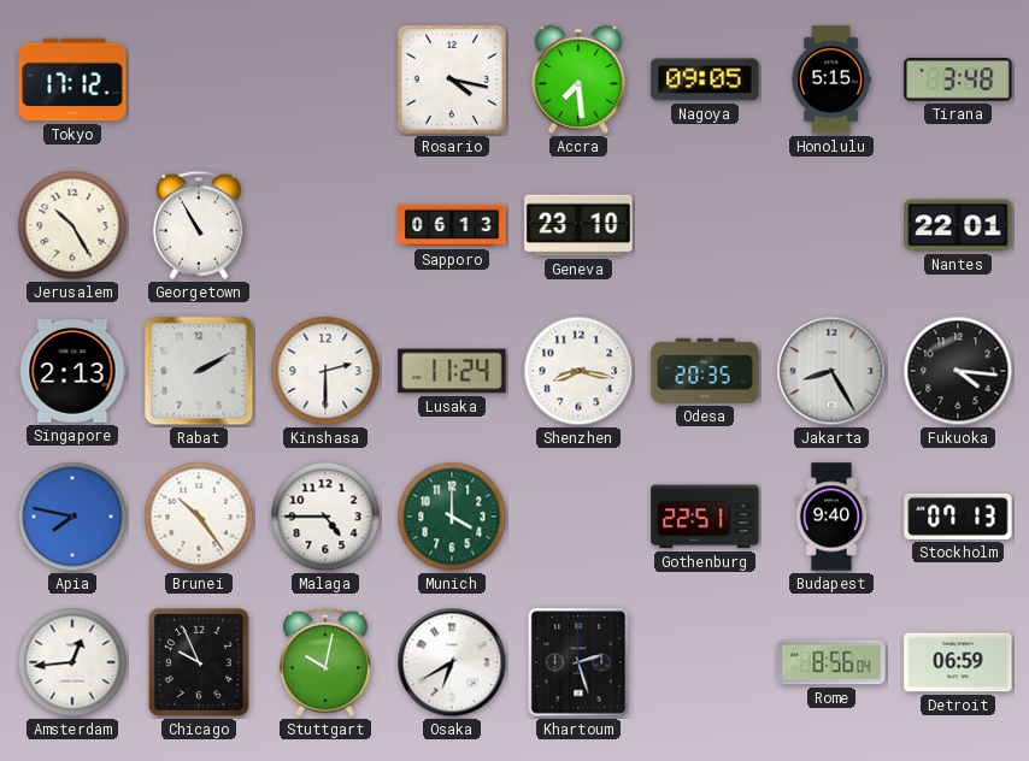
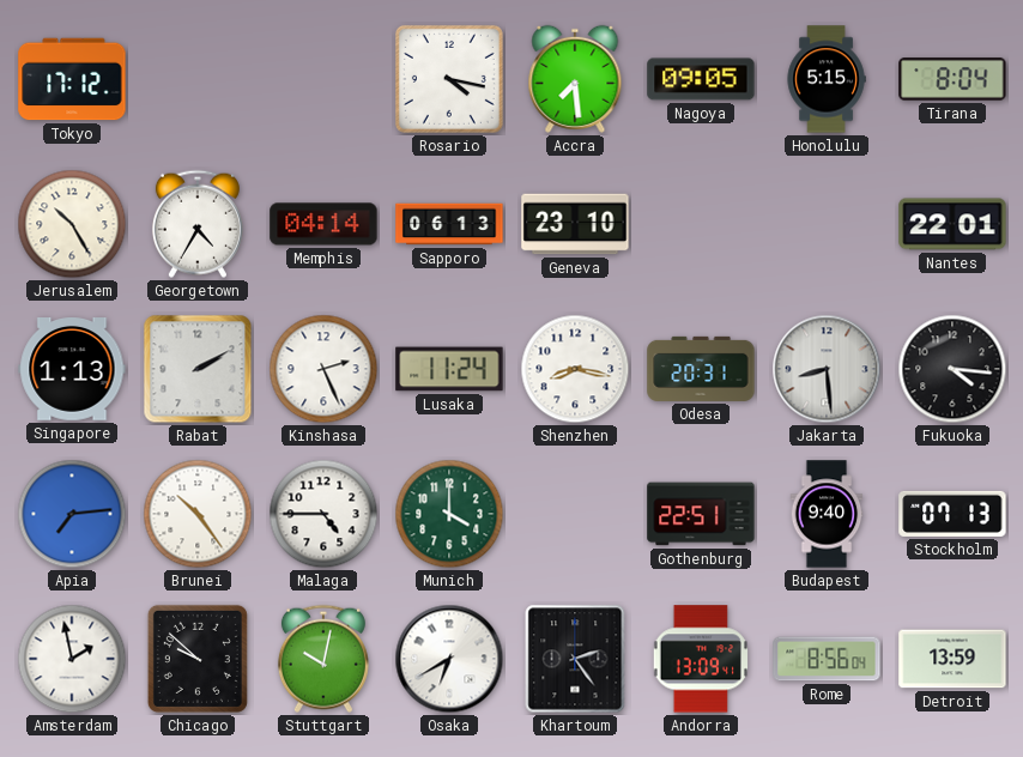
Tirana: 3:48 -> 8:04
Georgetown: 10:55 -> 4:35
Memphis: none -> 04:14
Singapore: 2:13 -> 1:13
Kinshasa: 2:30 -> 2:26
Odesa: 20:35 -> 20:31
Jakarta: 8:25 -> 8:29
Apia: 7:47 -> 7:14
Amsterdam: 12:44 -> 1:58
Chicago: 9:56 -> 9:52
Khartoum: 2:27 -> 2:24
Andorra: none -> 13:09
Detroit: 06:59 -> 13:59
